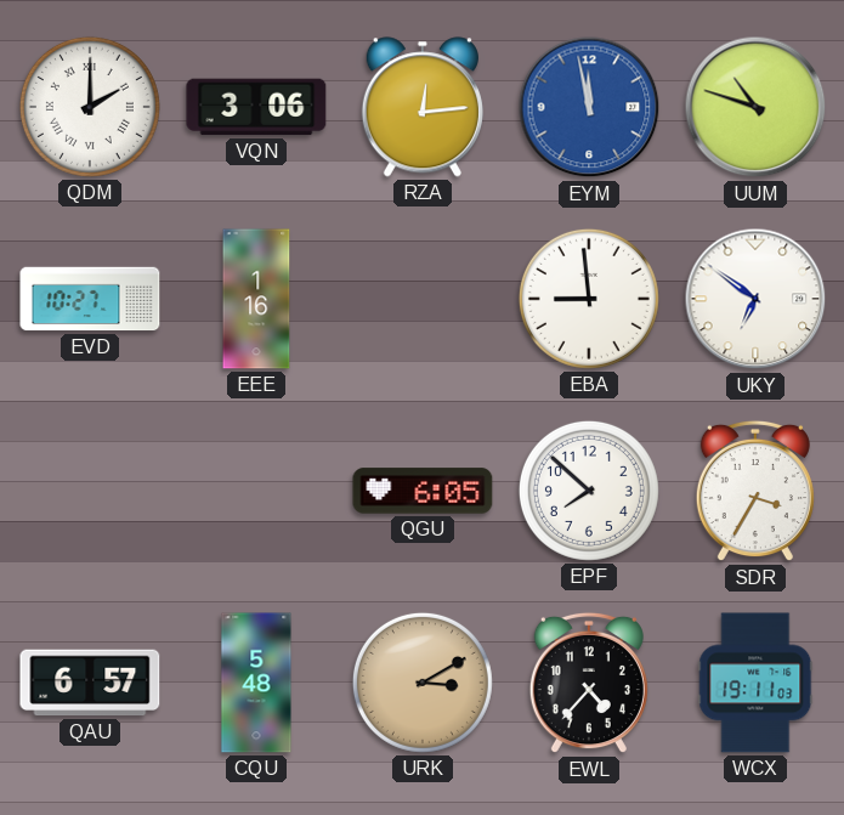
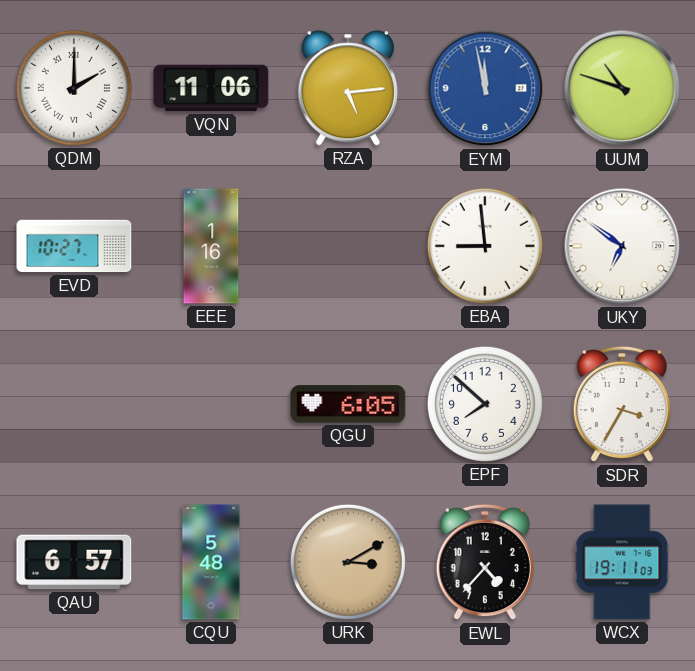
VQN: 3:06 -> 11:06
RZA: 12:14 -> 5:14
